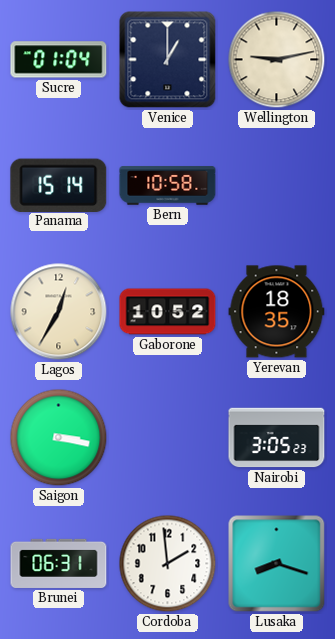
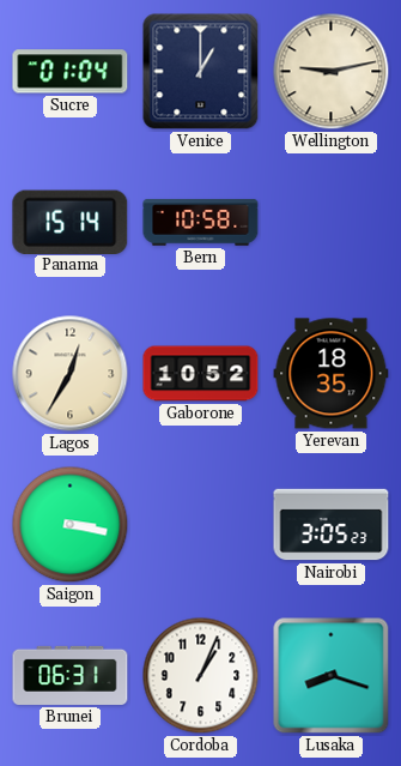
Cordoba: 1:59 -> 1:04
